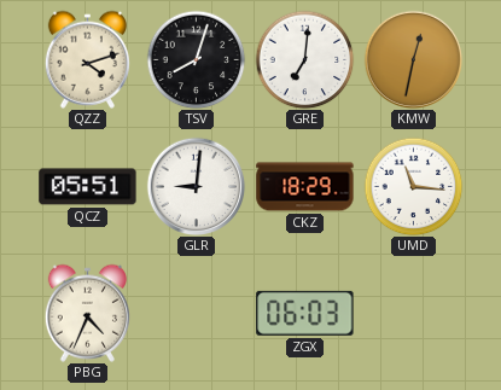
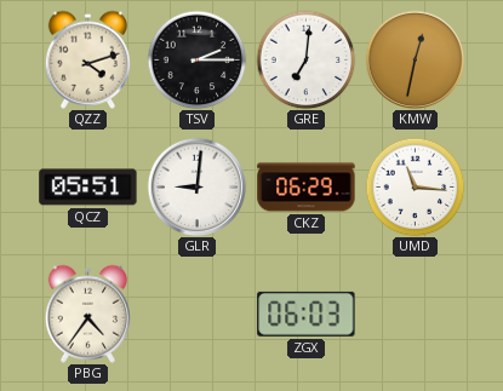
TSV: 8:03 -> 2:15
CKZ: 18:29 -> 06:29
PBG: 4:34 -> 4:36
